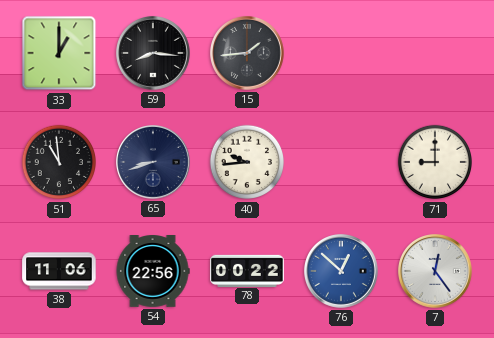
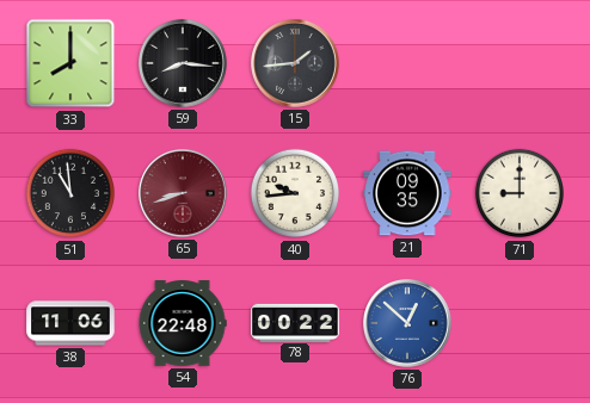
33: 1:00 -> 8:00
65 dial: navy -> burgundy
21: none -> 09:35
54: 22:56 -> 22:48
7: 12:24 -> none
